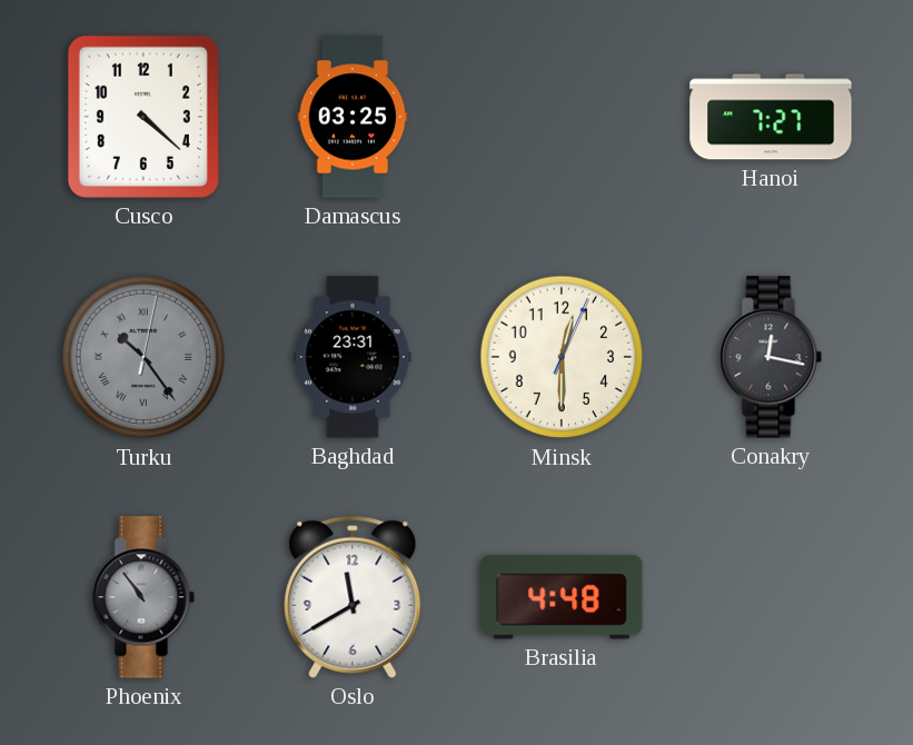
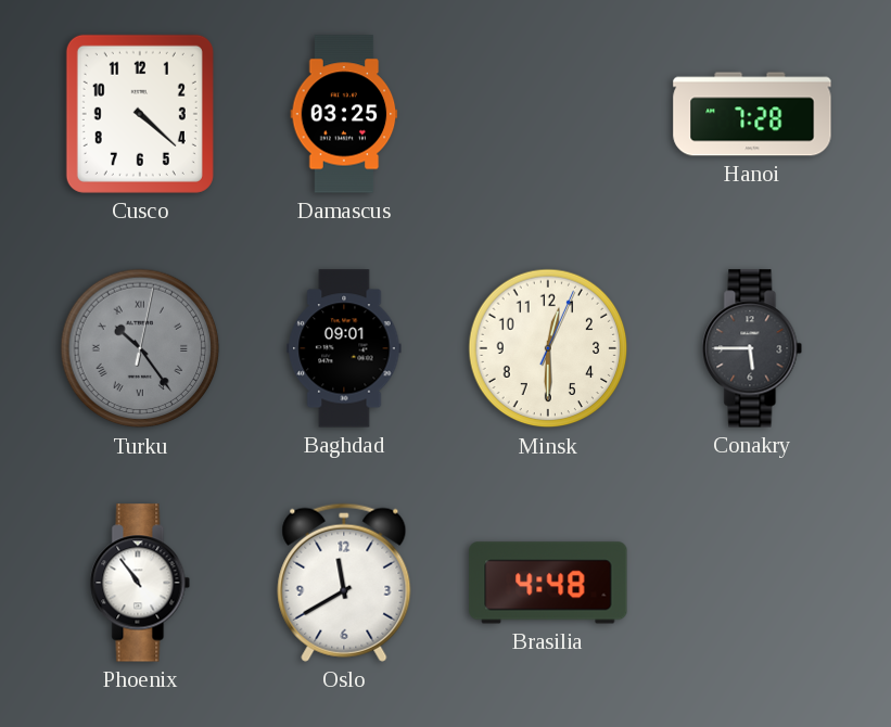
Hanoi: 7:27 -> 7:28
Baghdad: 23:31 -> 09:01
Conakry: 12:17 -> 5:45
Phoenix dial: grey -> white
